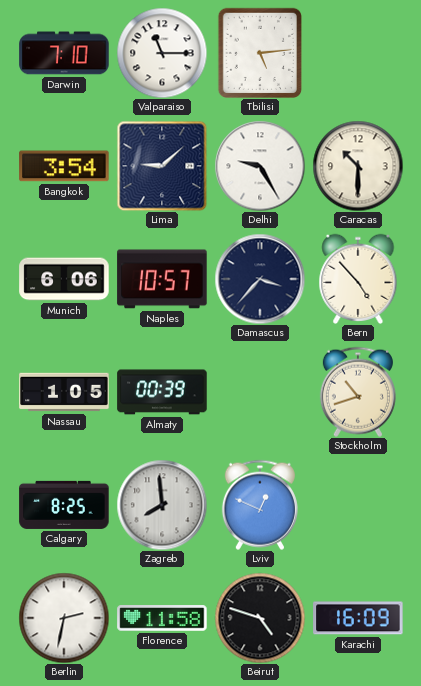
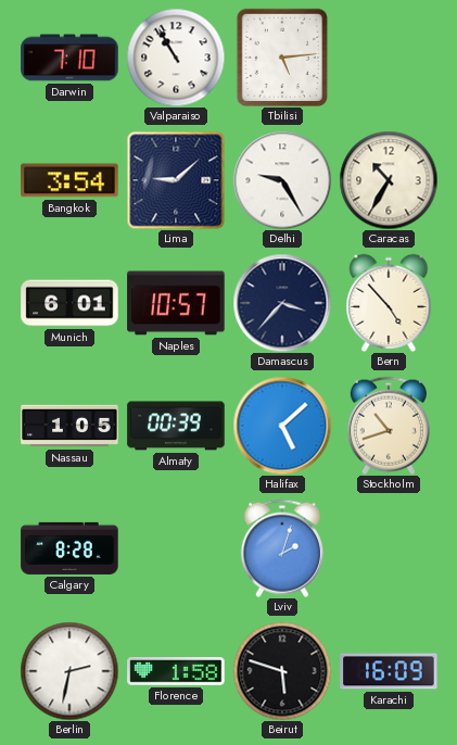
Valparaiso: 11:15 -> 10:55
Caracas: 10:30 -> 10:35
Munich: 6:06 -> 6:01
Halifax: none -> 5:08
Calgary: 8:25 -> 8:28
Zagreb: 7:59 -> none
Lviv: 12:49 -> 2:03
Florence: 11:58 -> 1:58
Beirut: 4:48 -> 5:48
